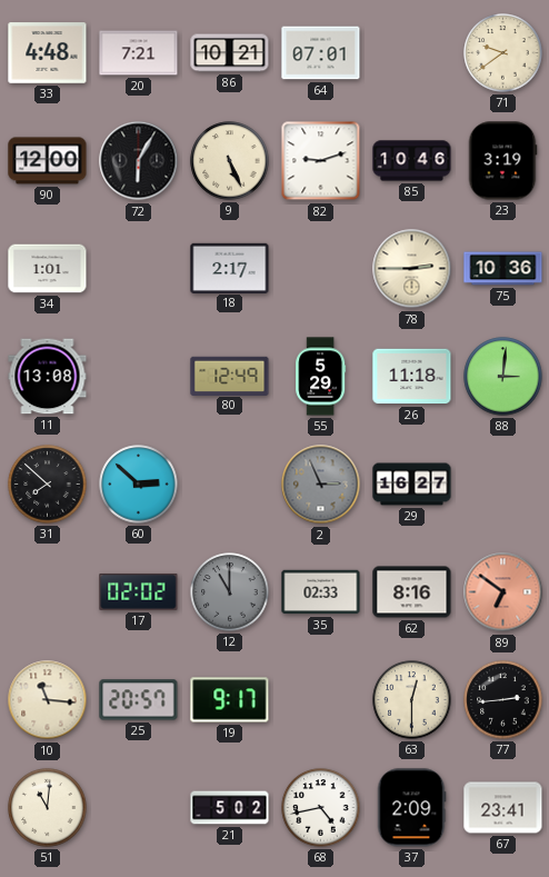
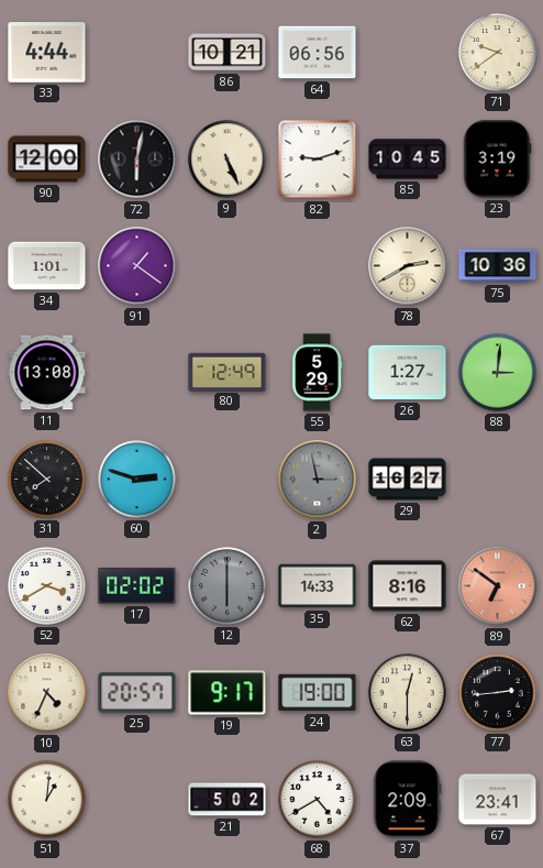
33: 4:48 -> 4:44
20: 7:21 -> none
64: 07:01 -> 06:56
72: 6:05 -> 6:02
85: 10:46 -> 10:45
91: none -> 1:21
18: 2:17 -> none
78: 2:45 -> 2:40
26: 11:18 -> 1:27
60: 2:52 -> 2:48
2: 2:56 -> 2:58
52: none -> 3:40
12: 11:00 -> 6:00
35: 02:33 -> 14:33
10: 11:16 -> 4:34
24: none -> 19:00
51: 11:01 -> 1:01
68: 4:43 -> 4:40
